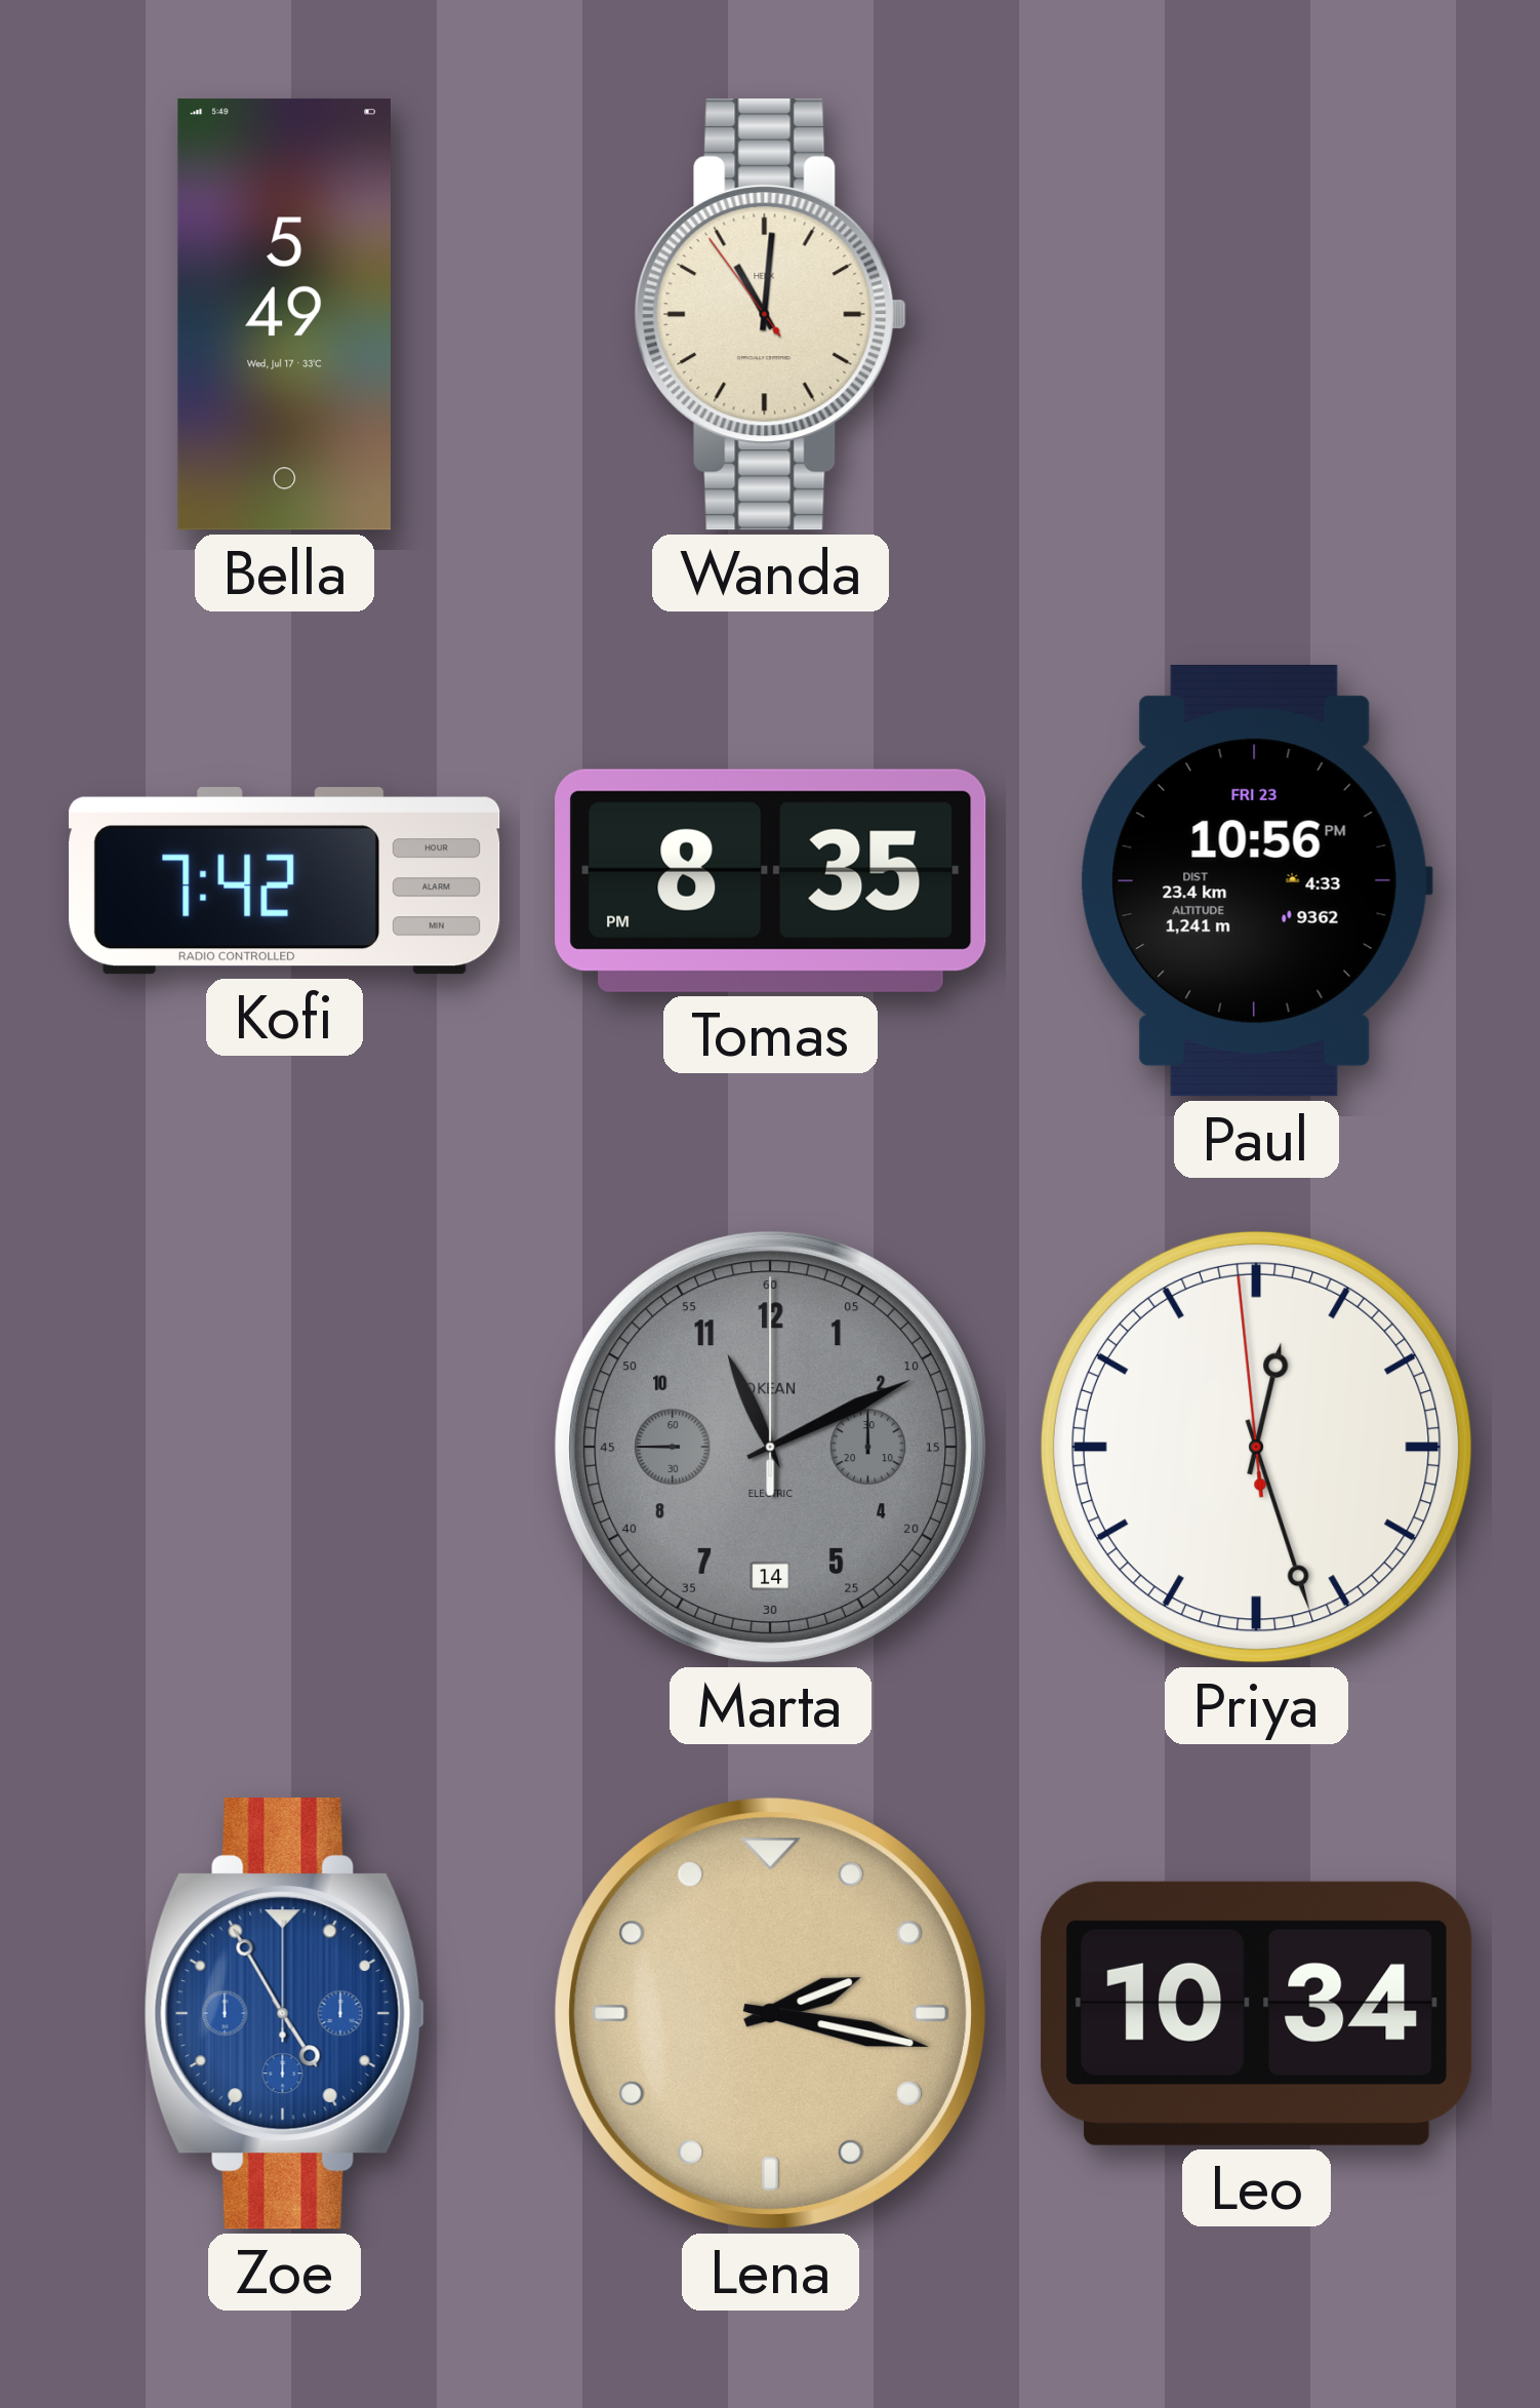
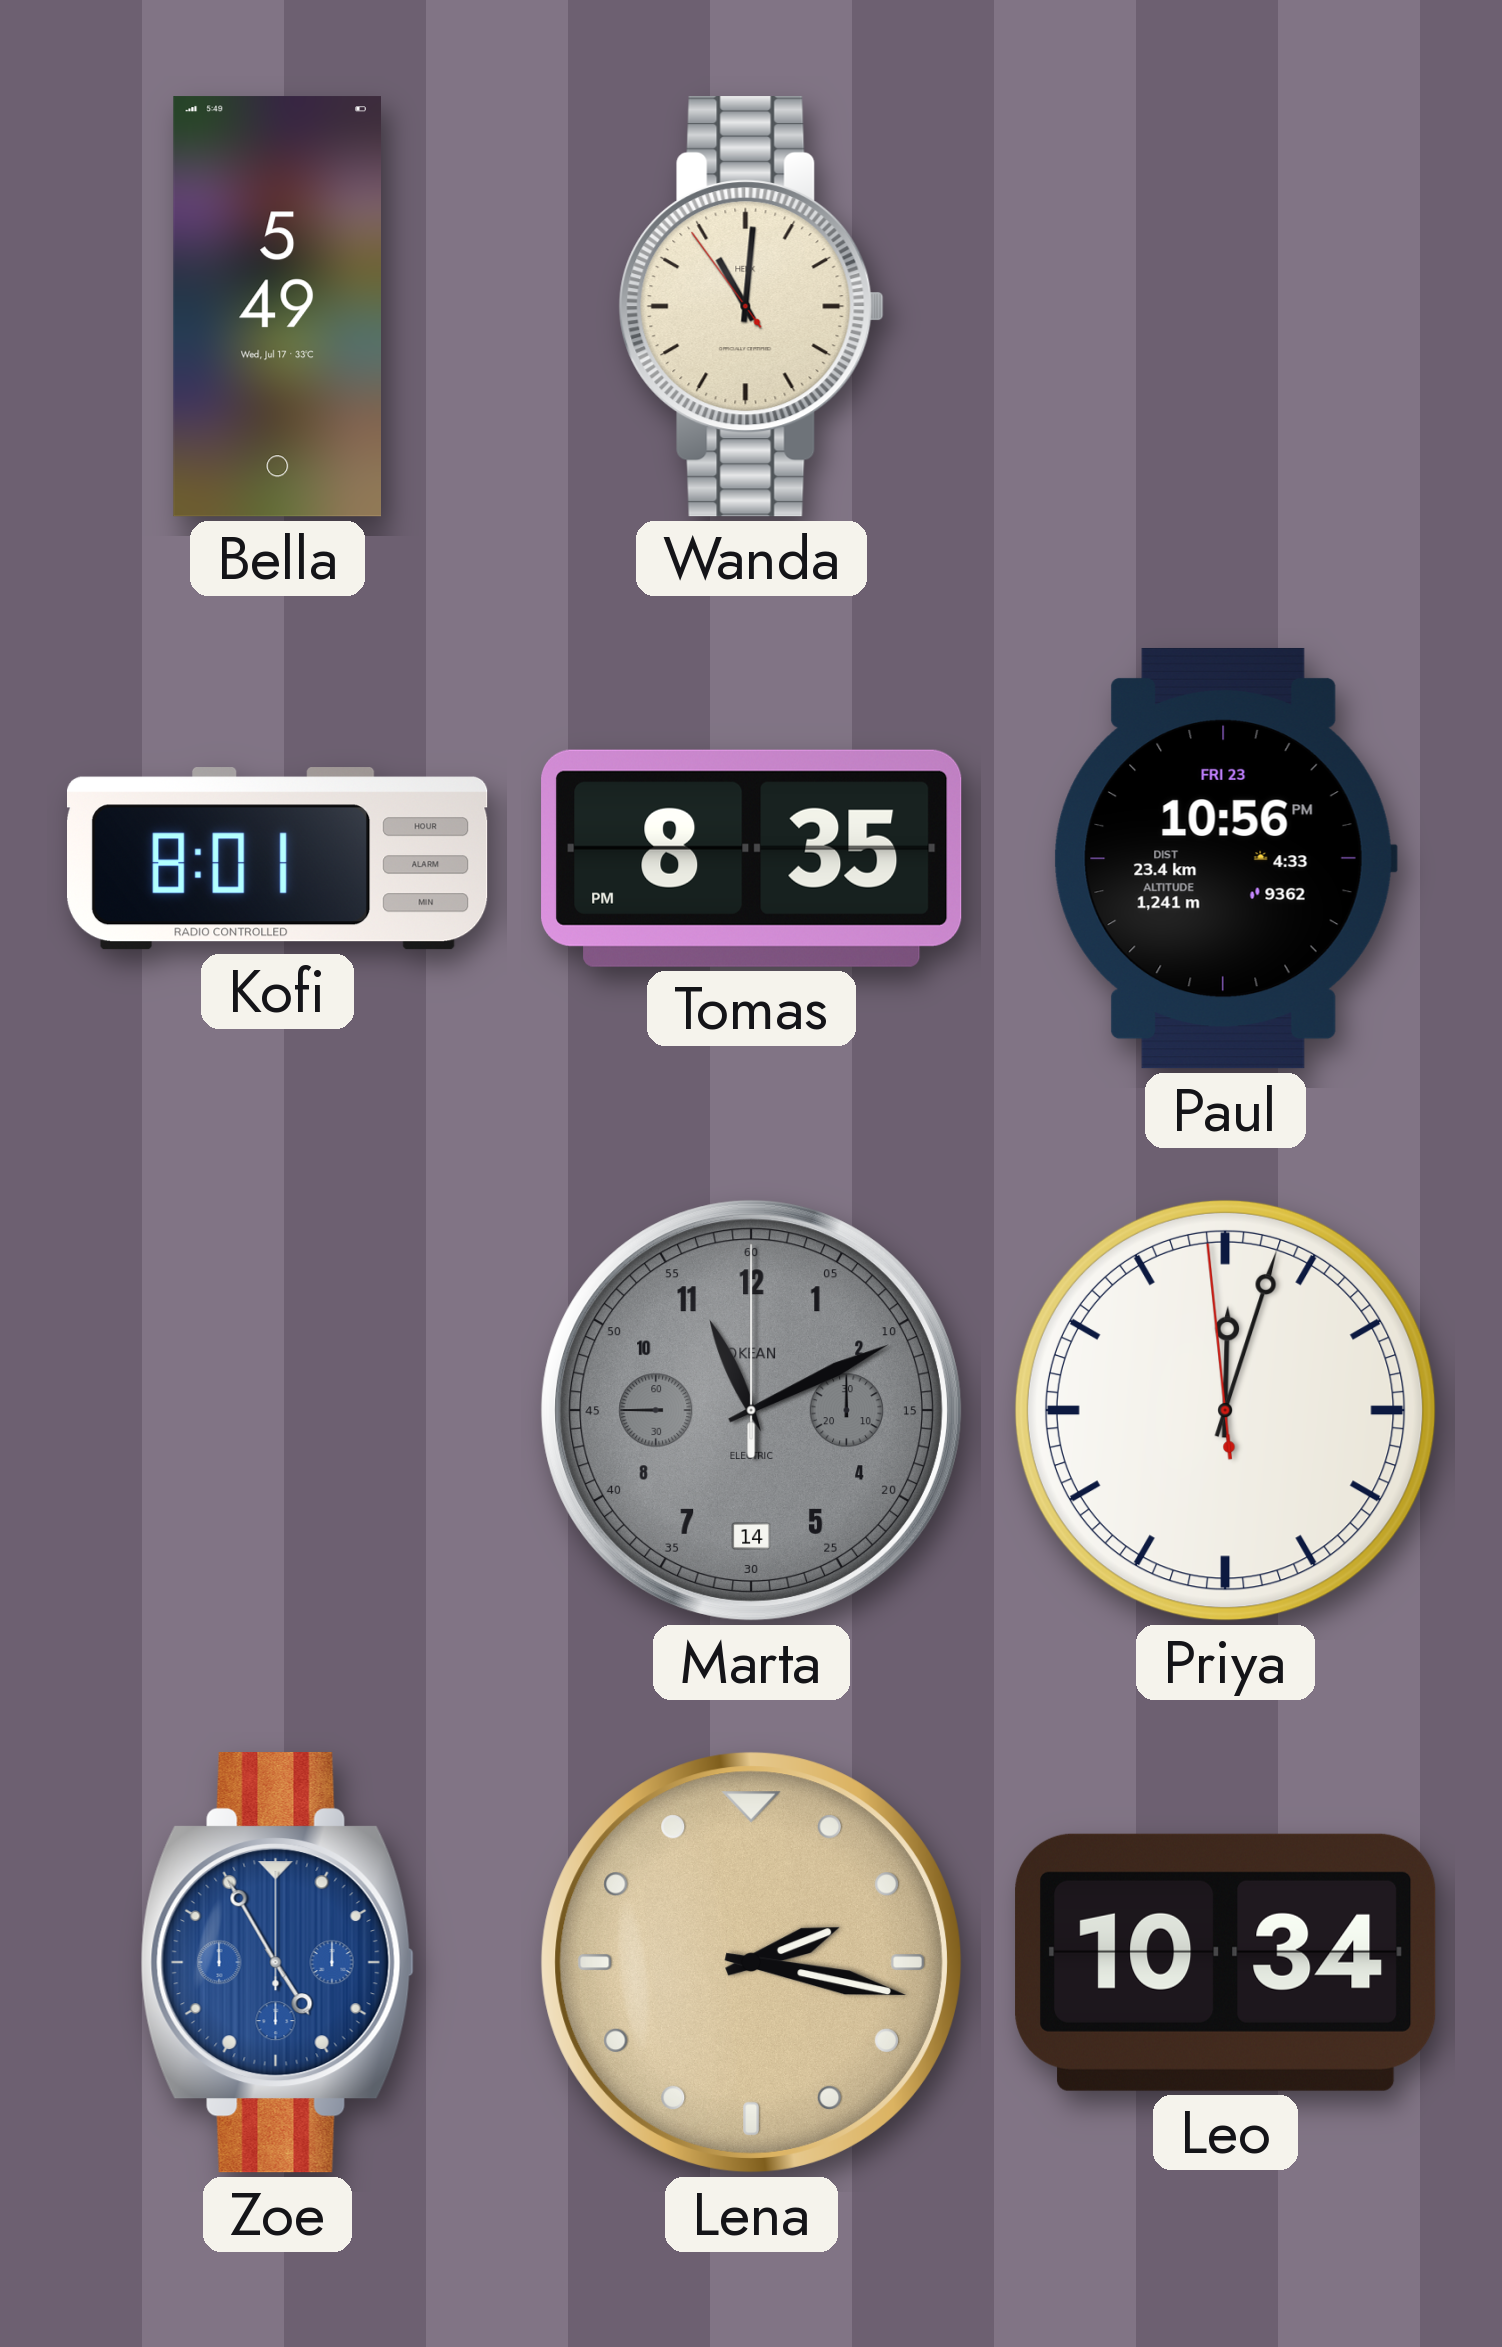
Kofi: 7:42 -> 8:01
Priya: 12:26 -> 12:02
